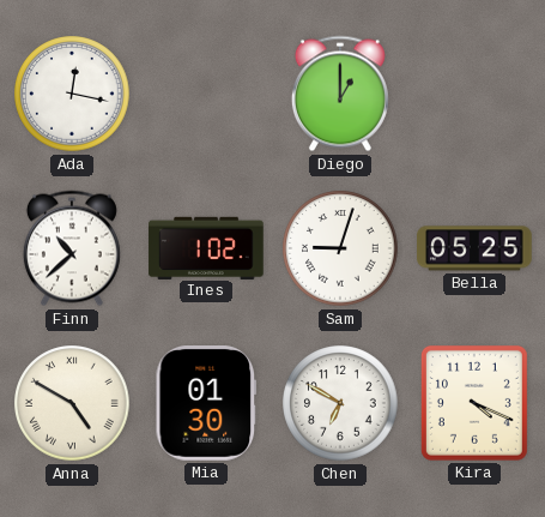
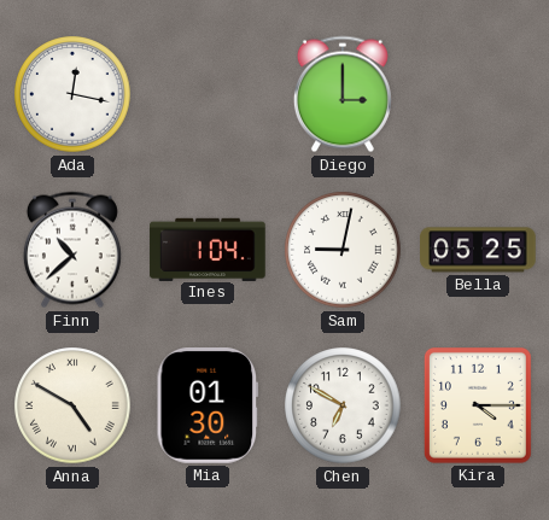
Diego: 1:00 -> 3:00
Ines: 1:02 -> 1:04
Sam: 9:03 -> 9:02
Kira: 4:19 -> 4:15
